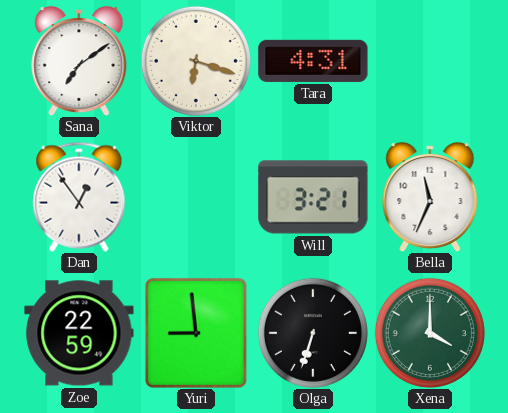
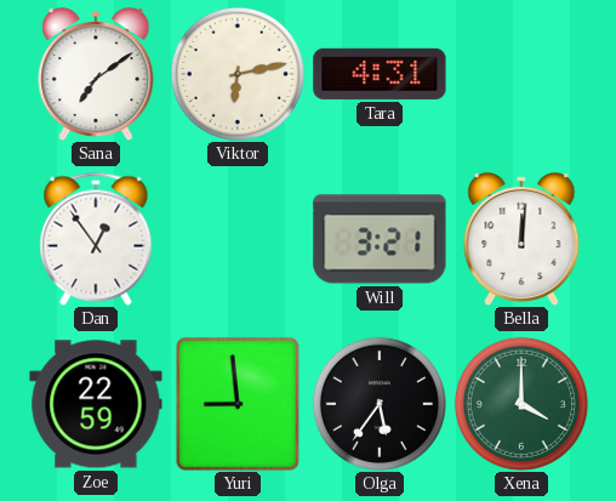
Viktor: 6:18 -> 6:13
Bella: 11:34 -> 12:01
Olga: 6:33 -> 5:36
